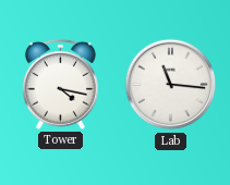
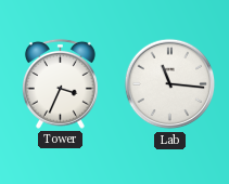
Tower: 4:17 -> 3:34
